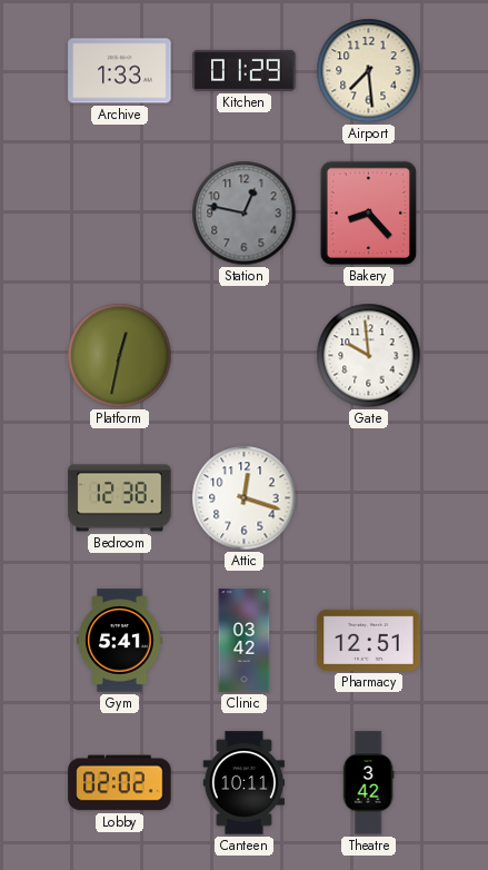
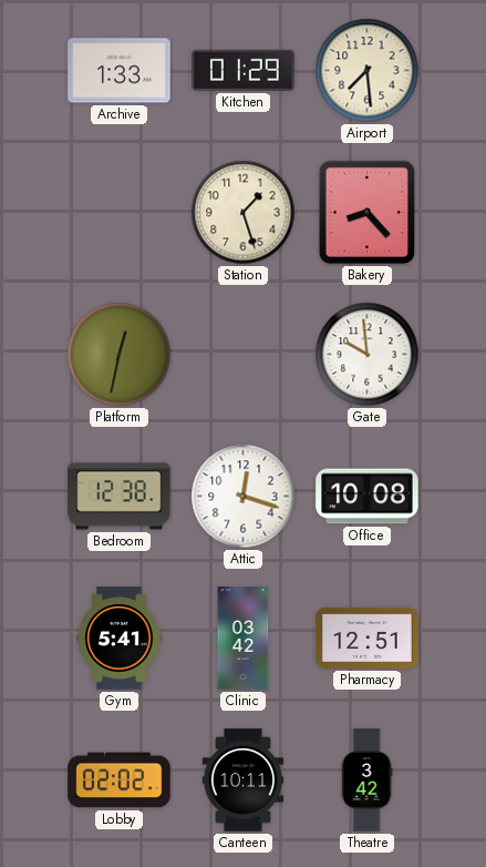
Station: 12:47 -> 1:27
Station dial: grey -> cream
Office: none -> 10:08
